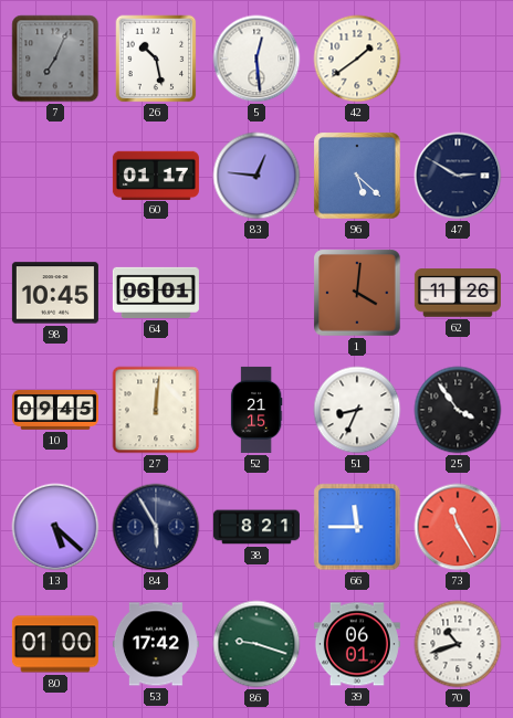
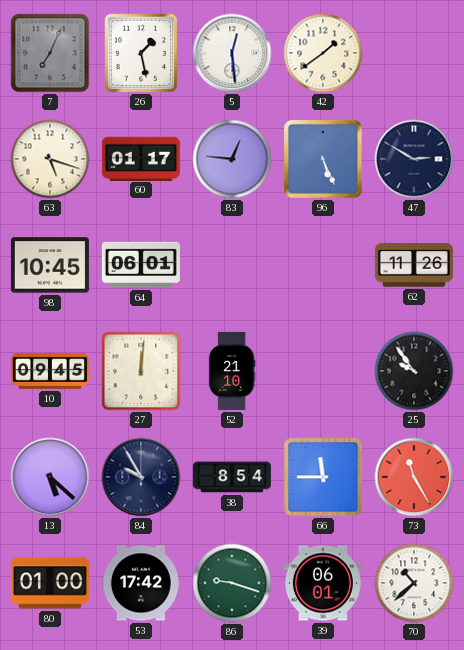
26: 10:28 -> 1:28
63: none -> 5:18
96: 5:22 -> 5:26
1: 4:01 -> none
52: 21:15 -> 21:10
51: 8:34 -> none
25: 3:54 -> 9:54
84: 5:55 -> 9:55
38: 8:21 -> 8:54
70: 10:42 -> 10:38
